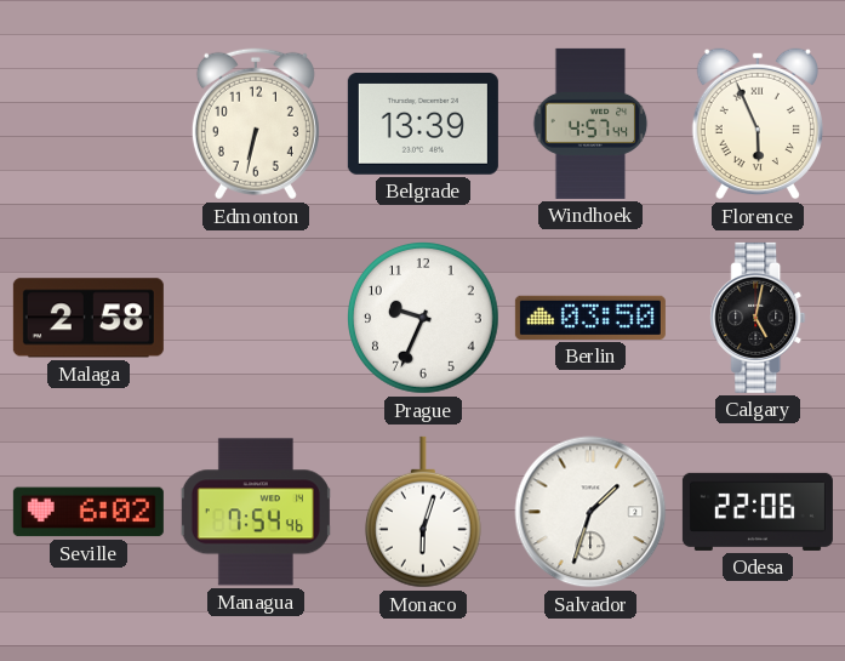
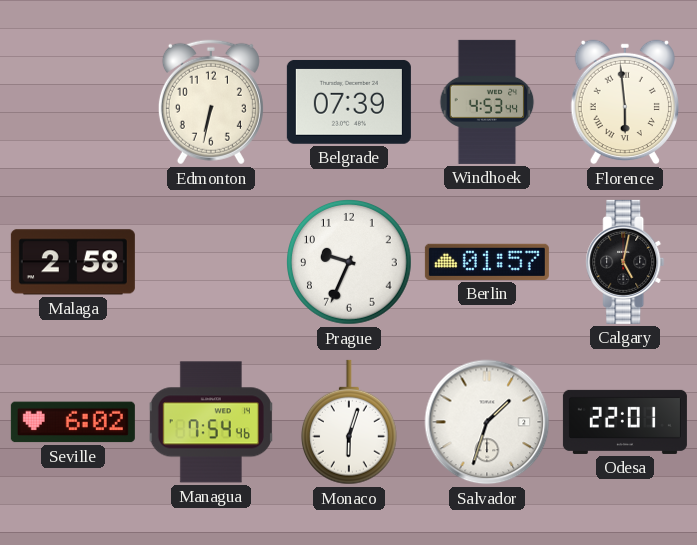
Belgrade: 13:39 -> 07:39
Windhoek: 4:57 -> 4:53
Florence: 5:56 -> 5:59
Berlin: 03:50 -> 01:57
Odesa: 22:06 -> 22:01
